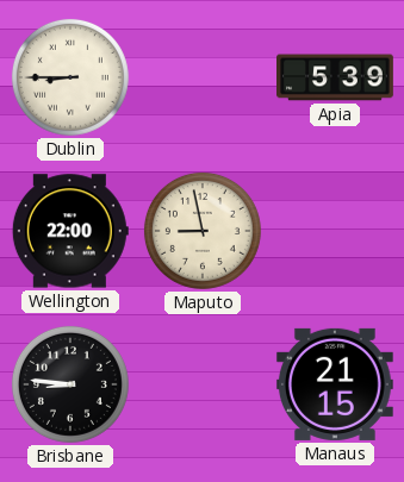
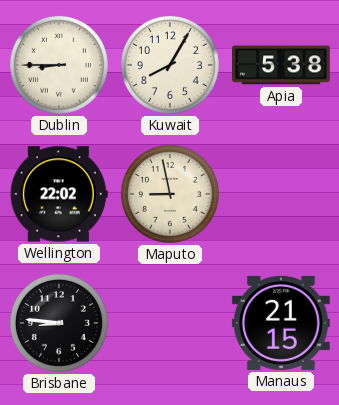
Kuwait: none -> 8:05
Apia: 5:39 -> 5:38
Wellington: 22:00 -> 22:02
